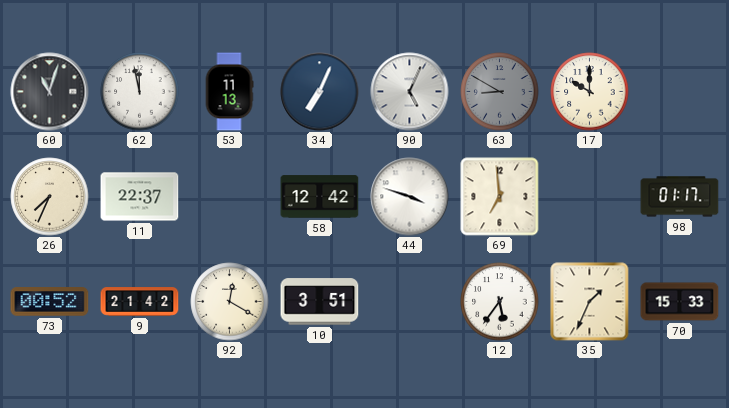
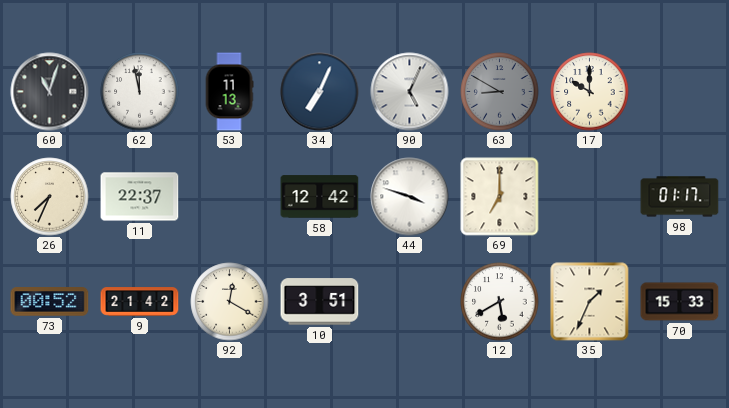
69: 6:59 -> 7:00
12: 5:36 -> 5:40
